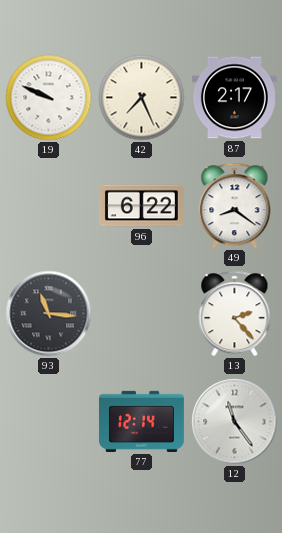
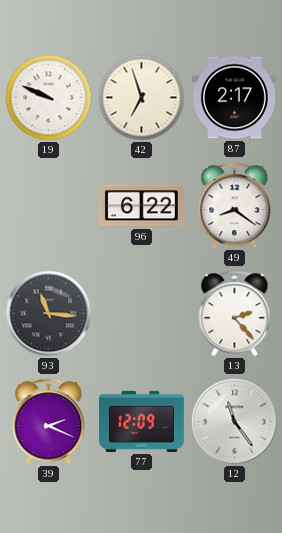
42: 7:26 -> 6:57
39: none -> 2:19
77: 12:14 -> 12:09
